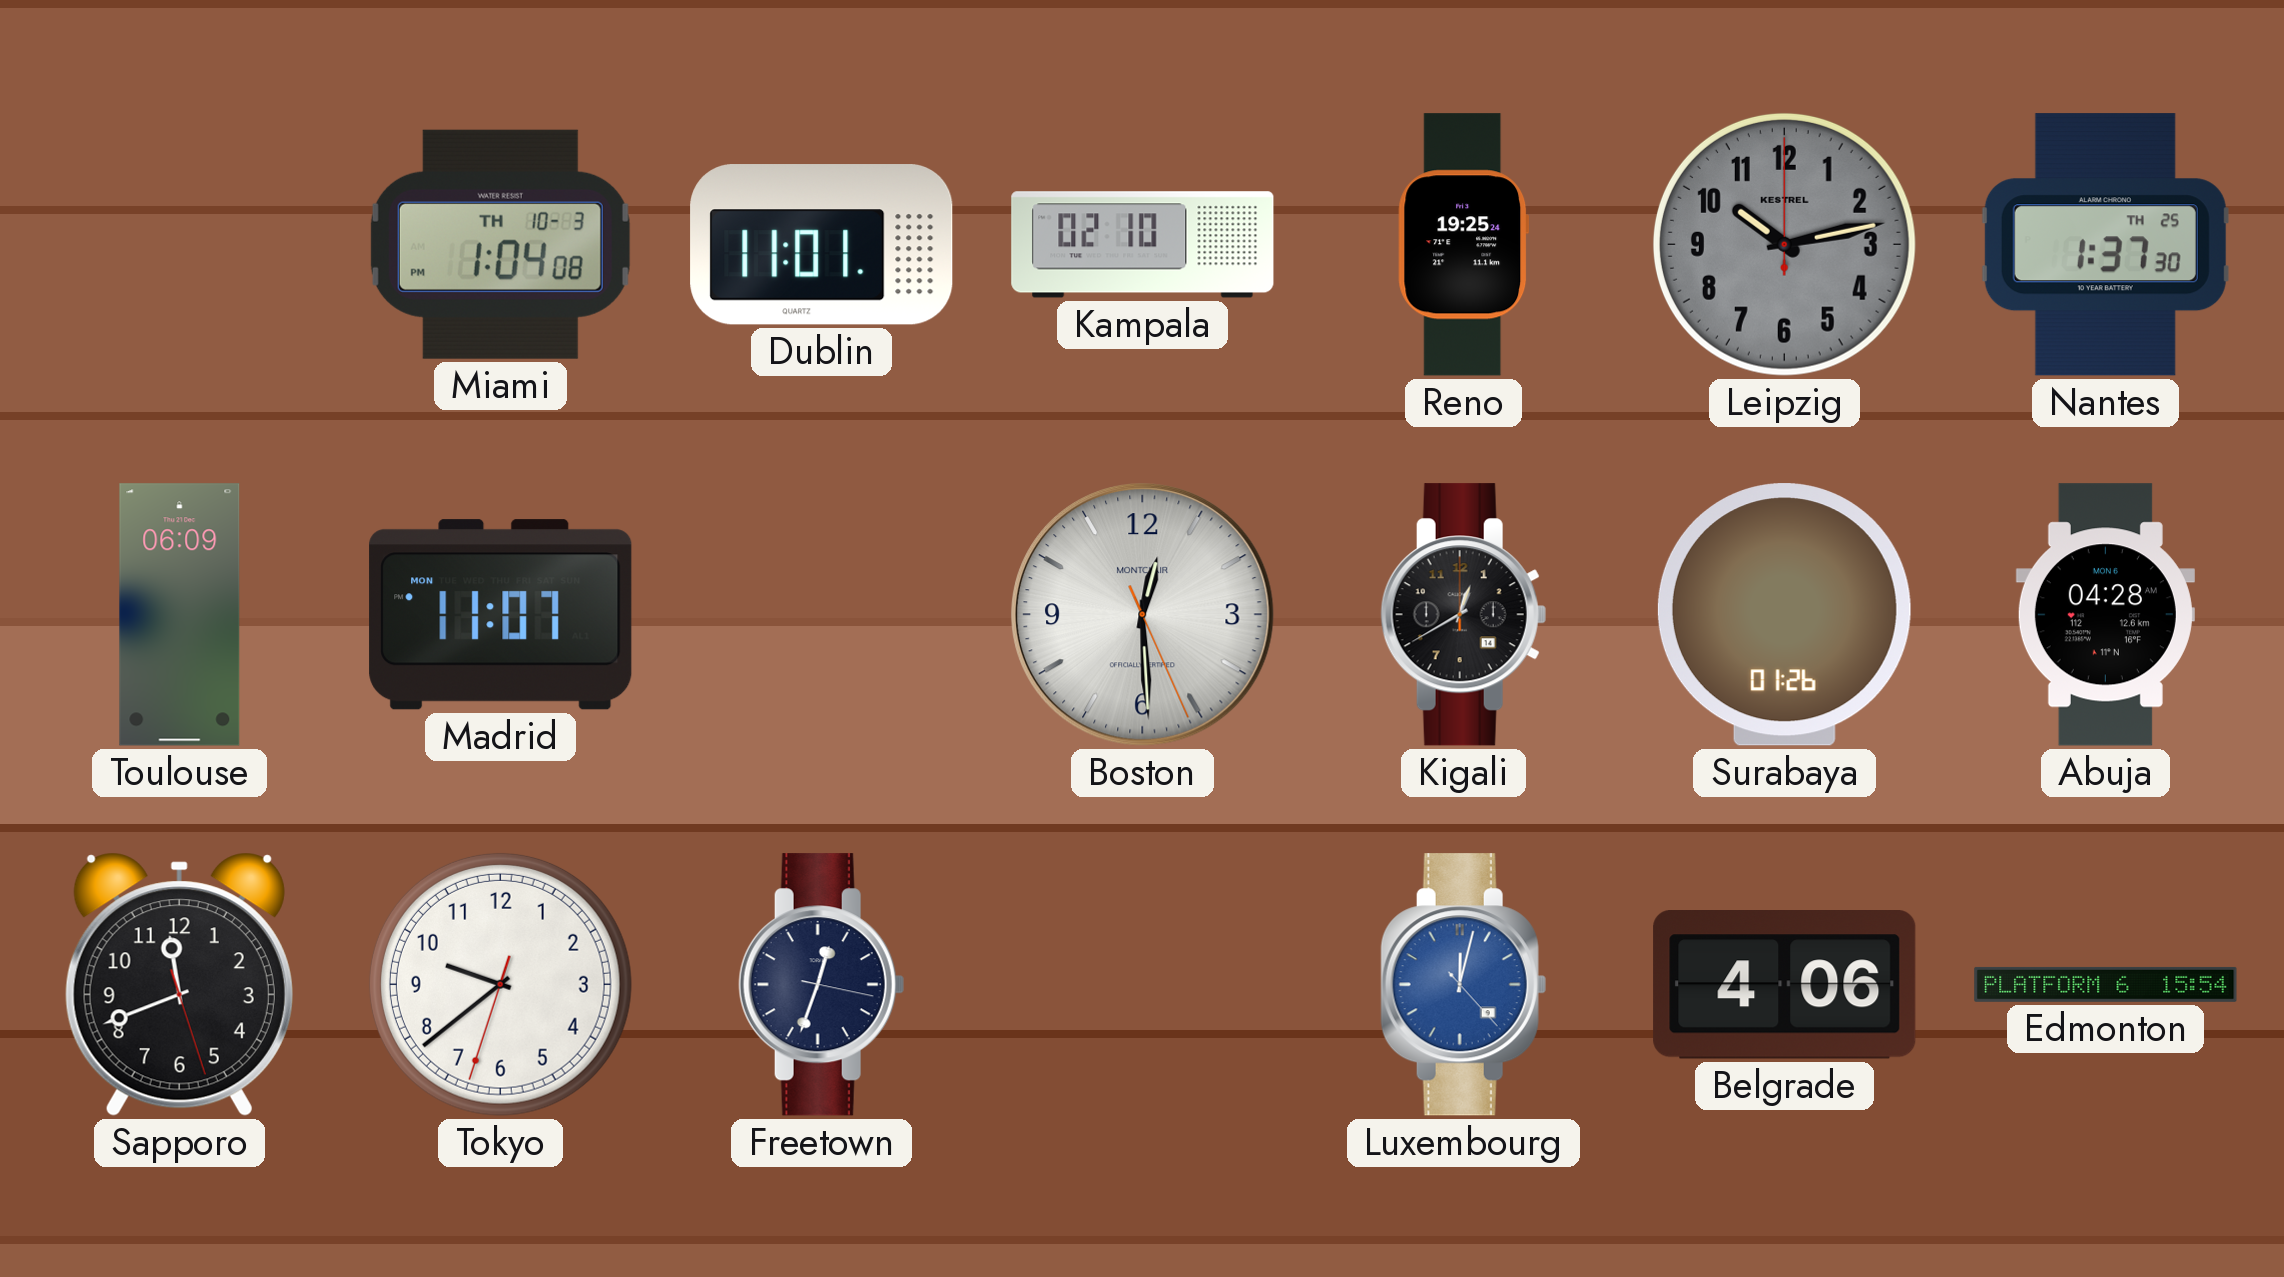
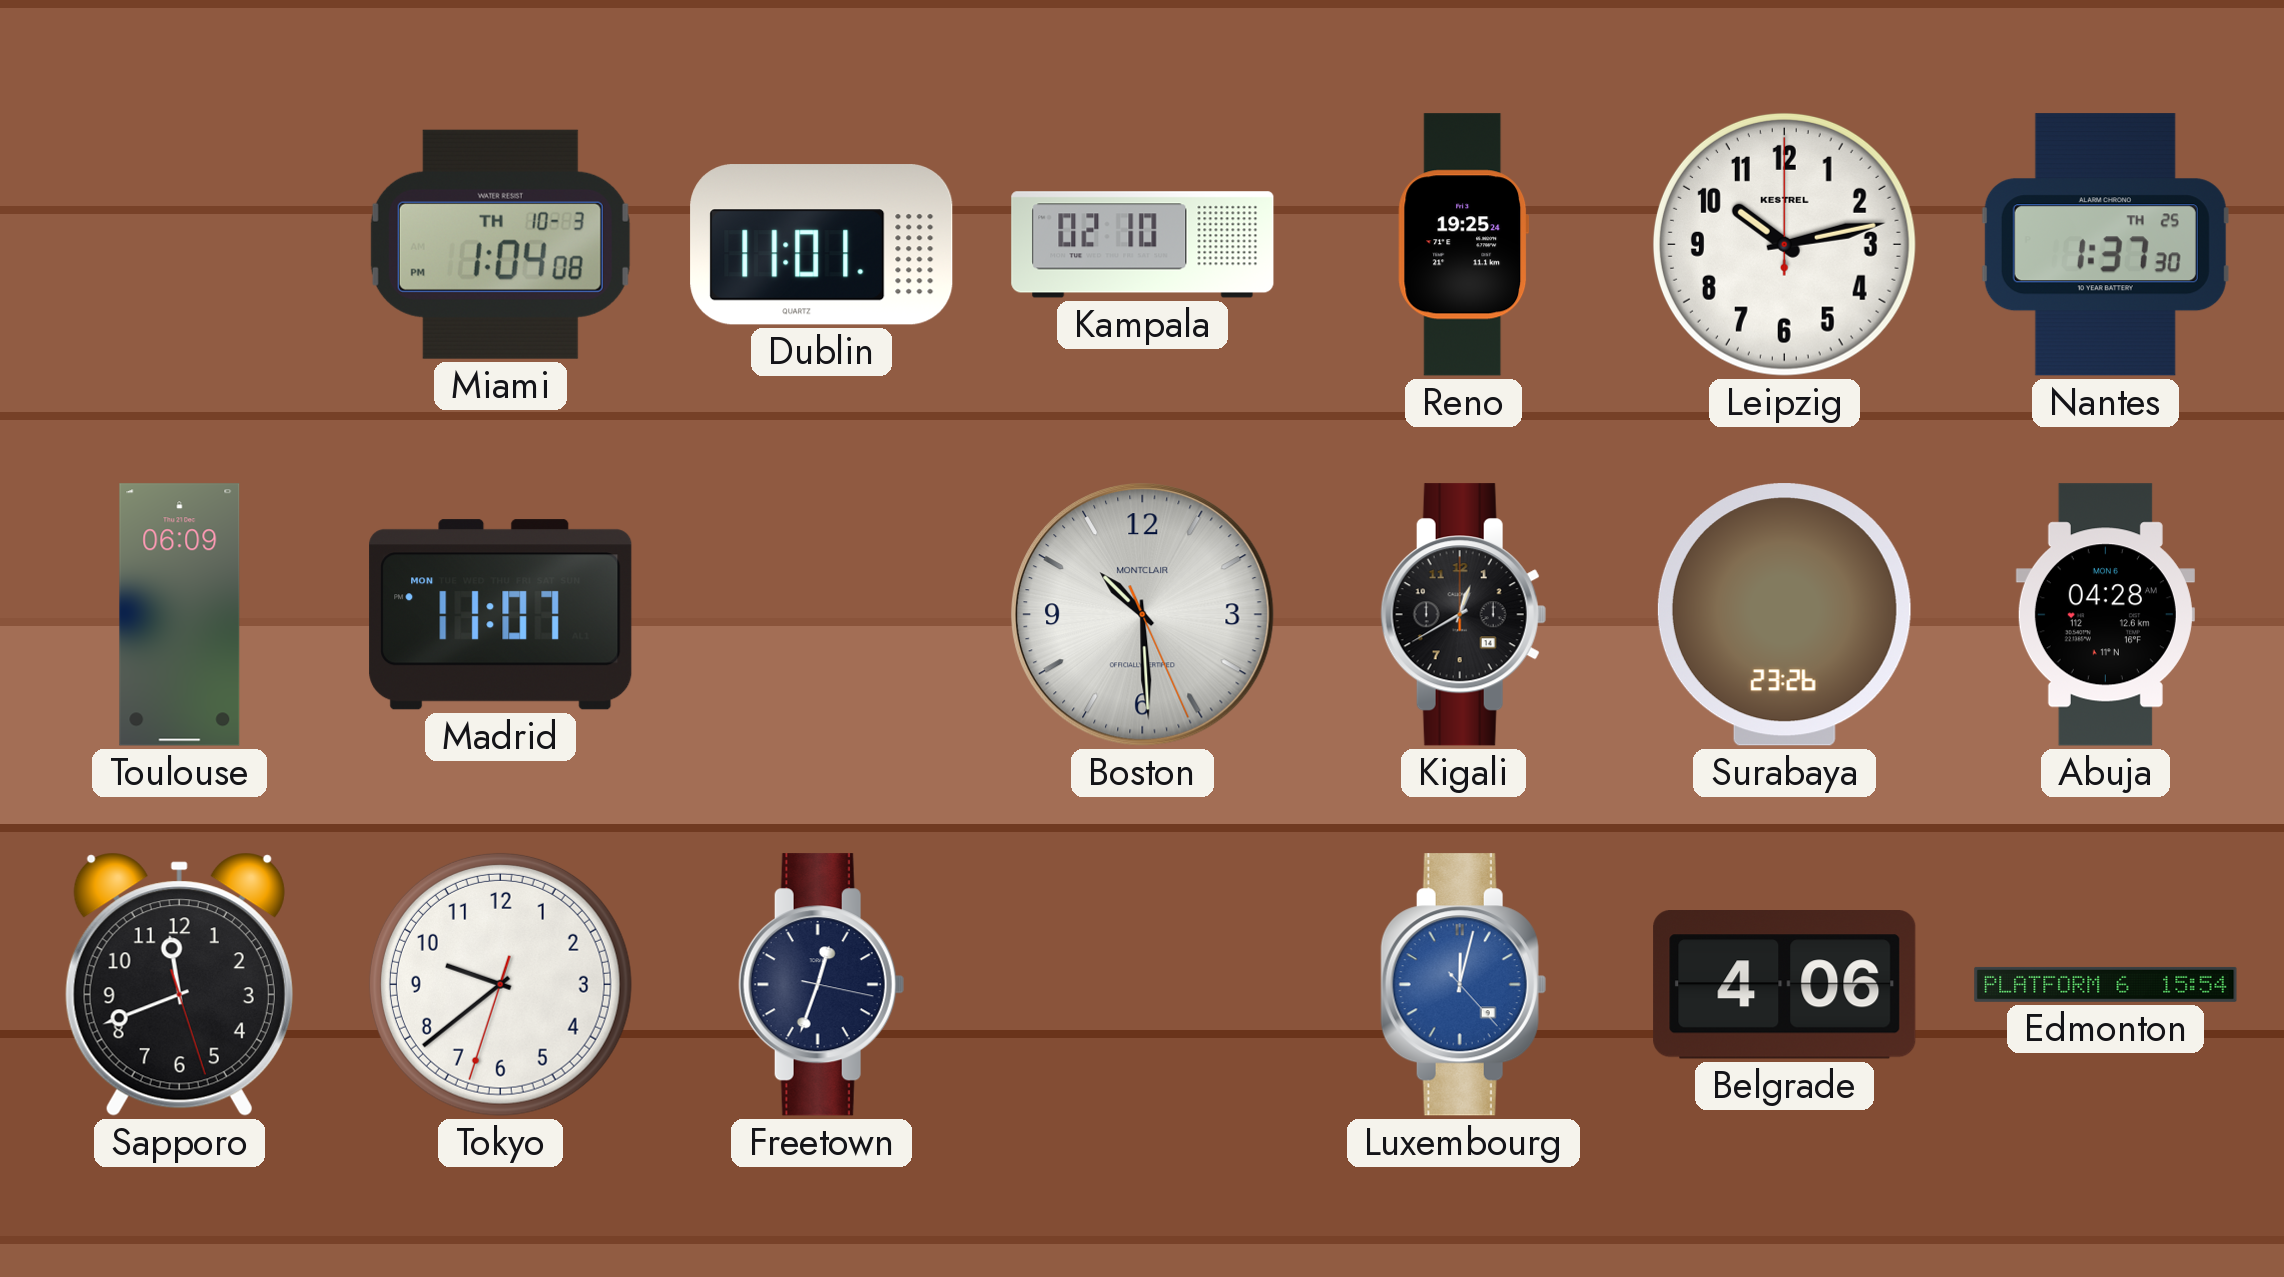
Leipzig dial: grey -> white
Boston: 12:29 -> 10:29
Surabaya: 01:26 -> 23:26
